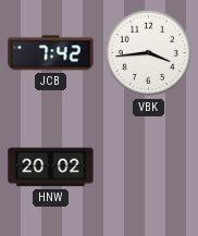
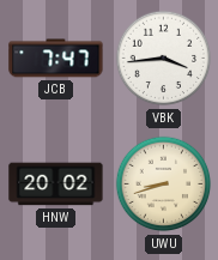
JCB: 7:42 -> 7:47
UWU: none -> 8:42
